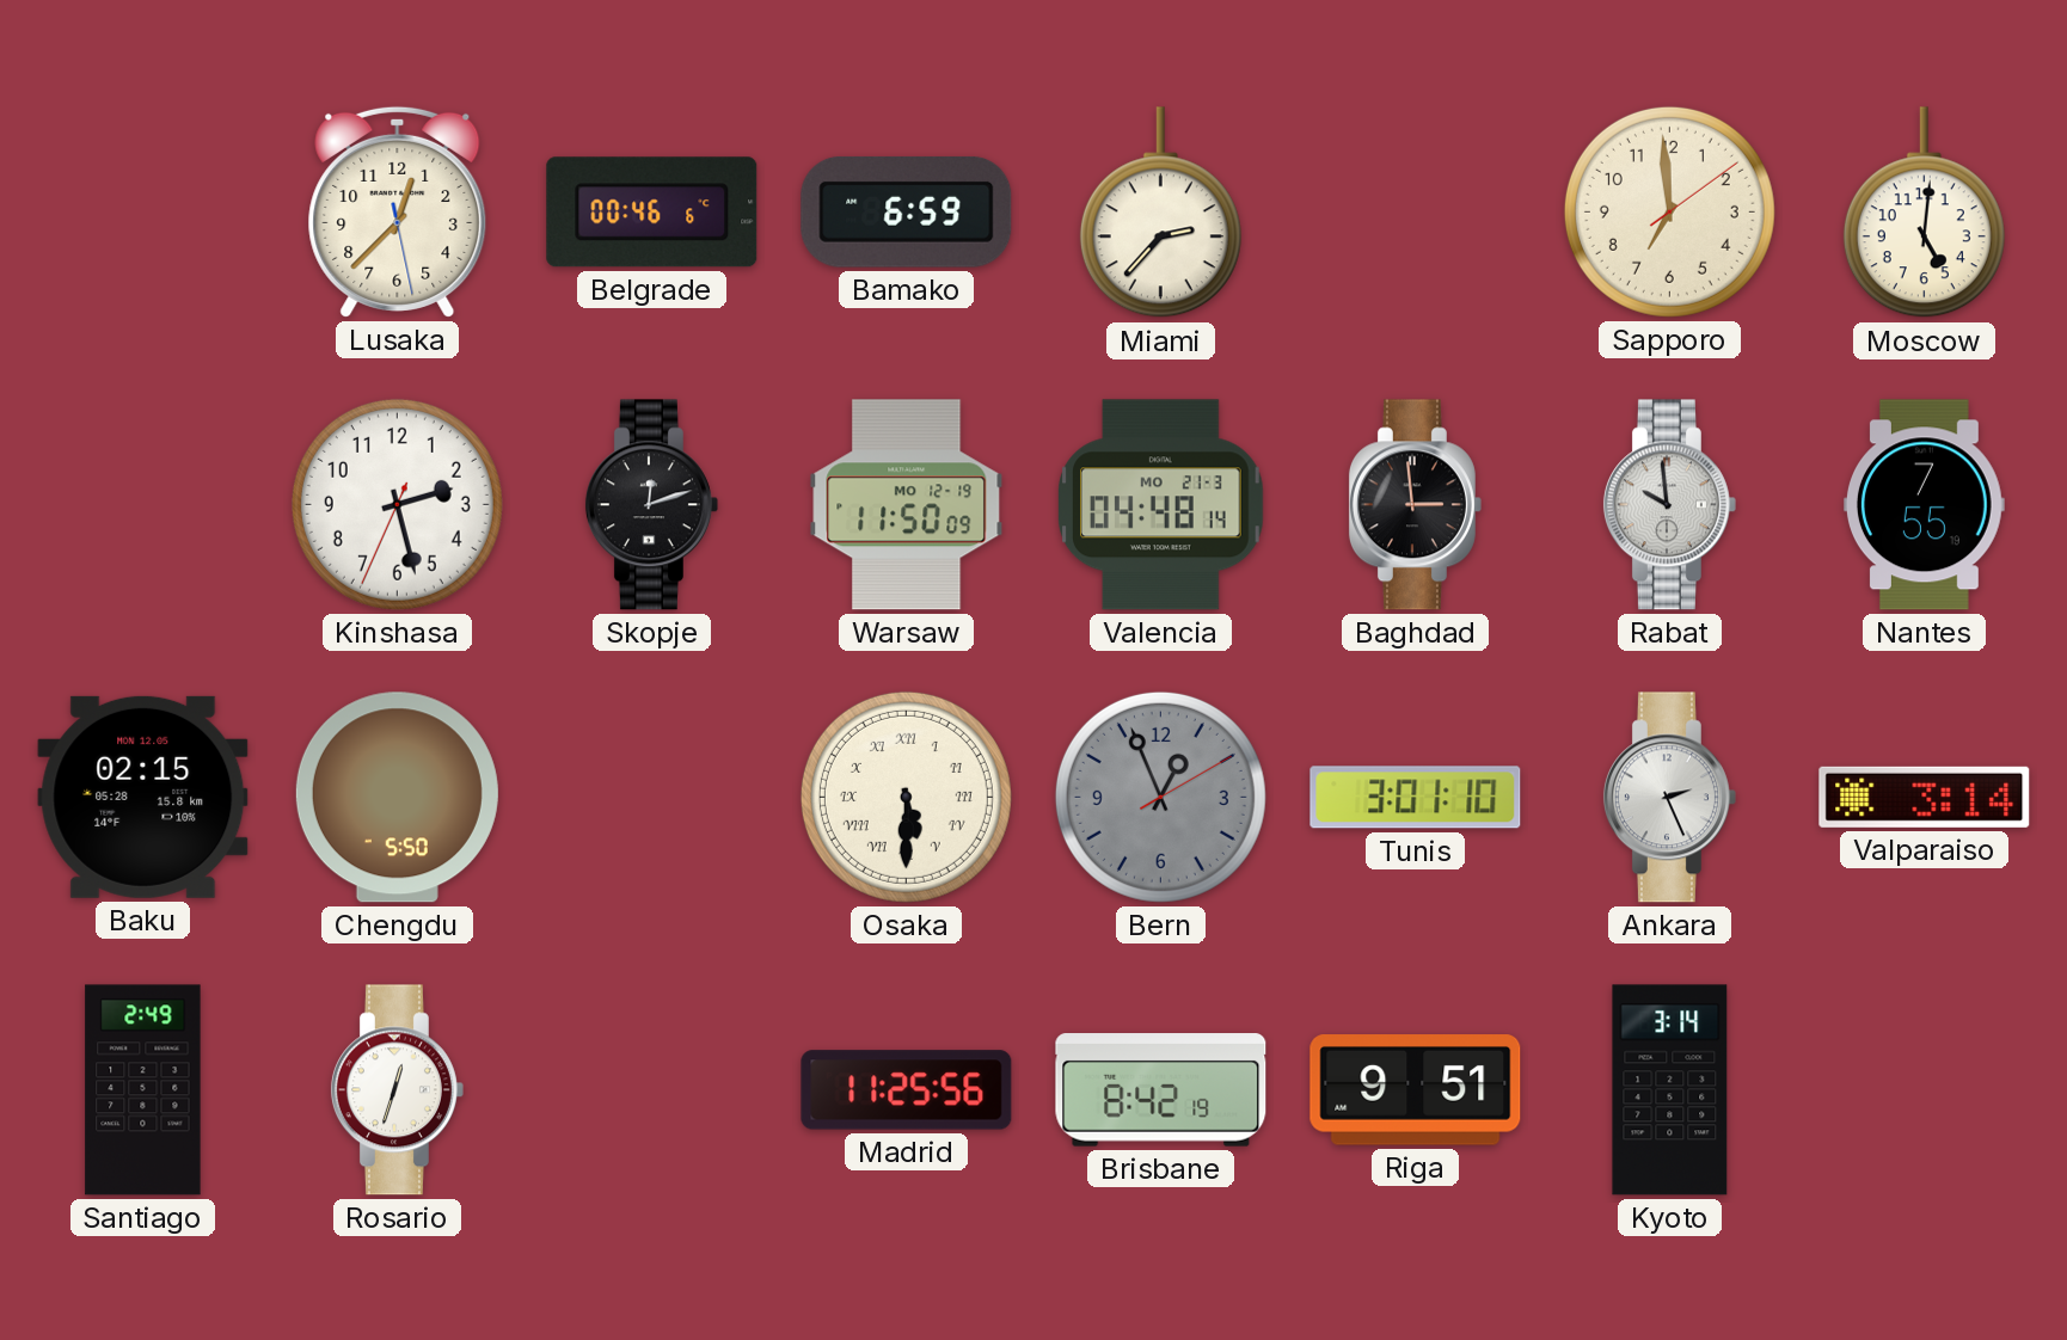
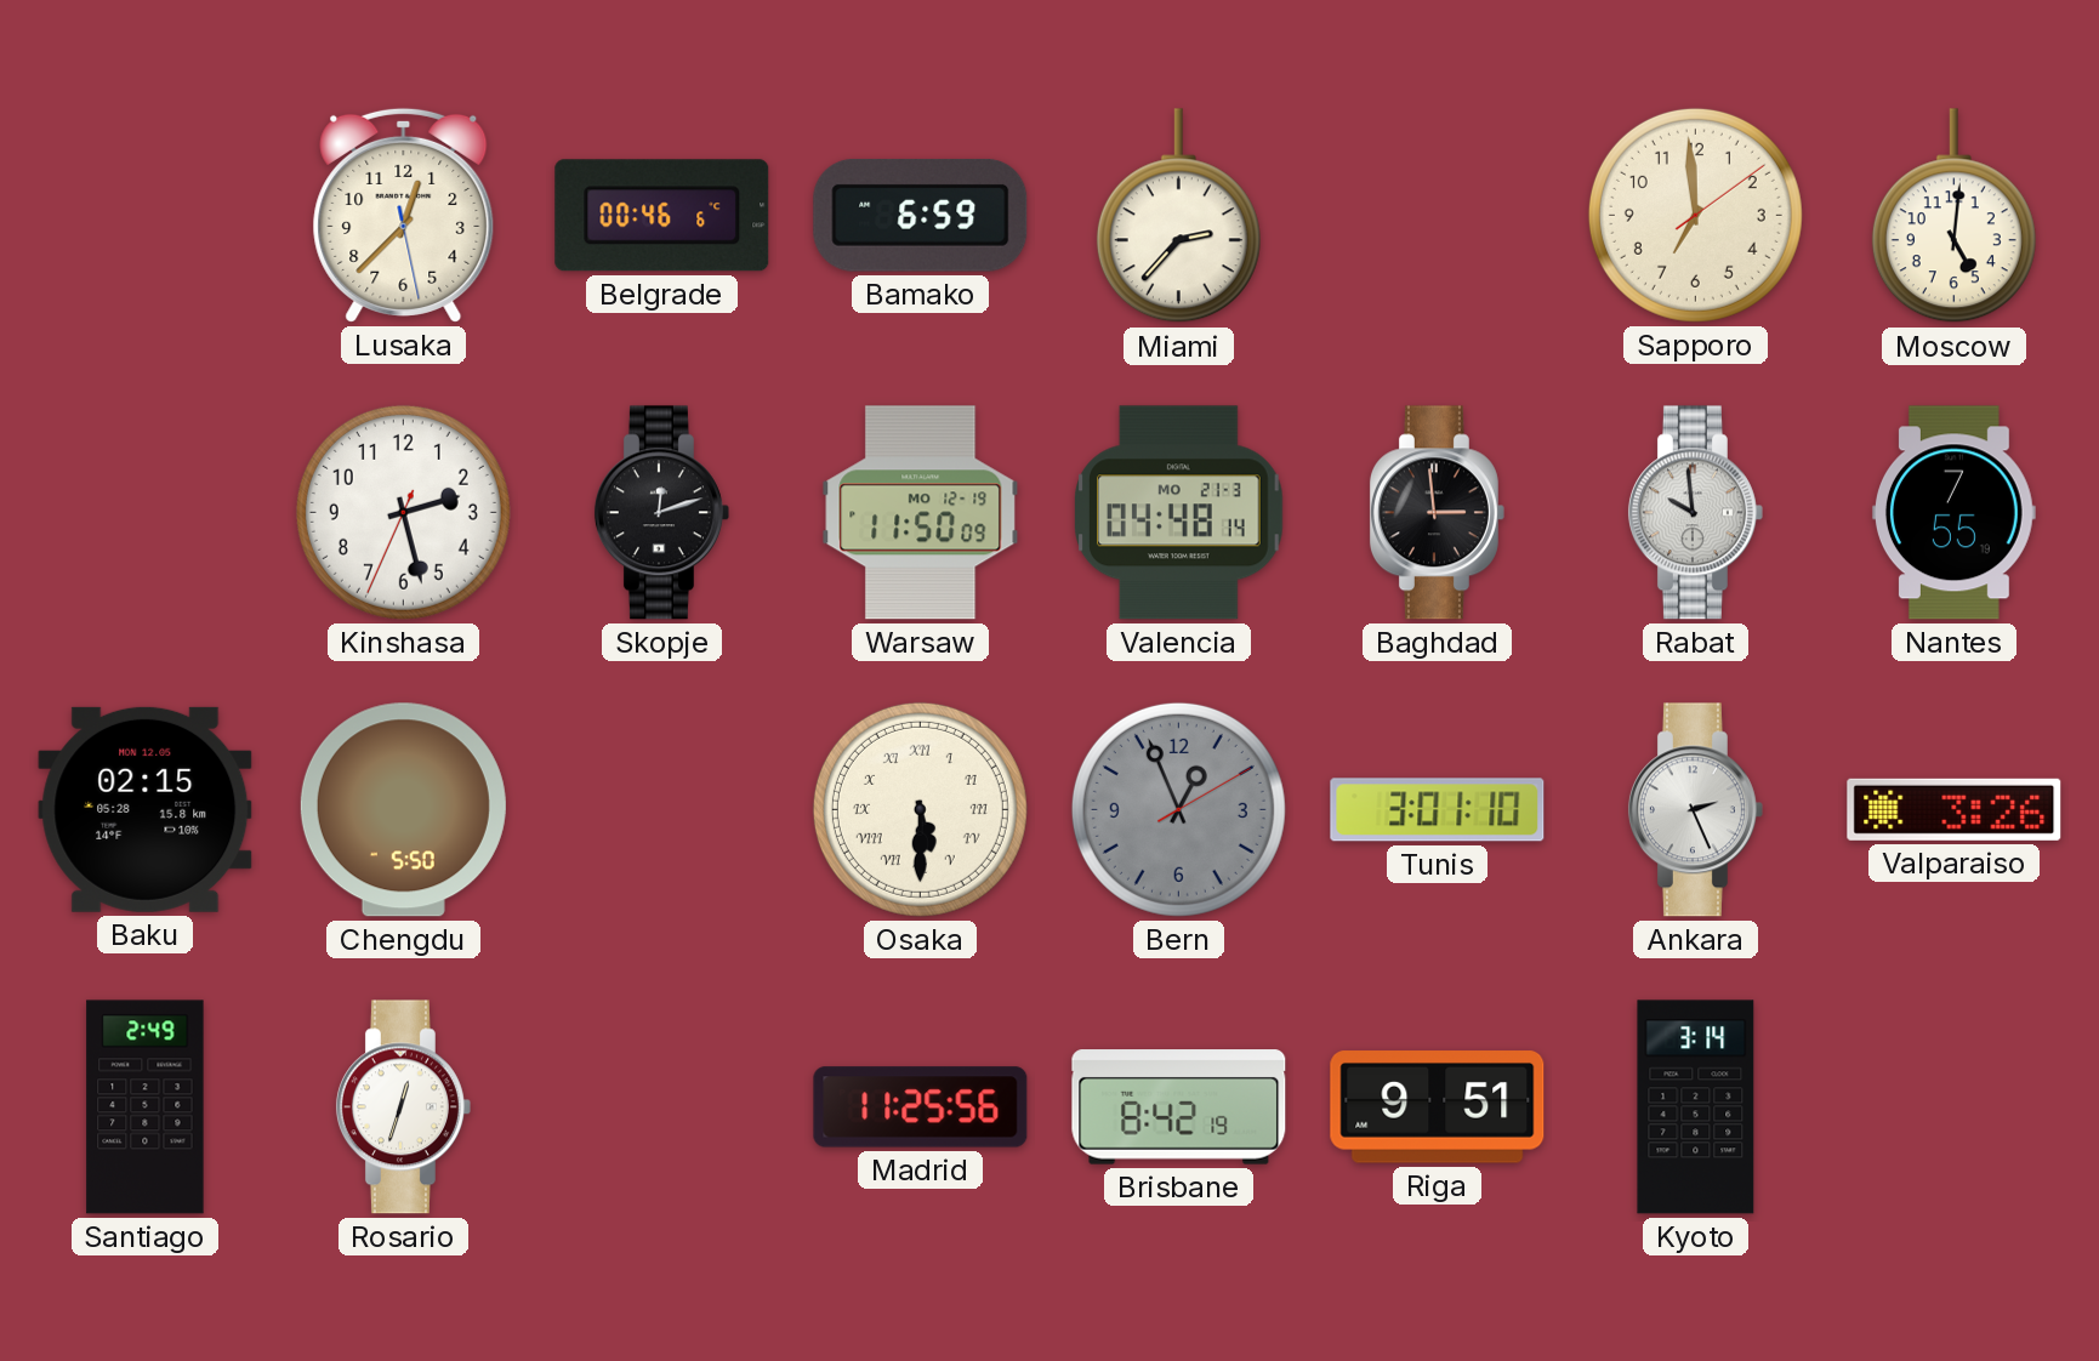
Valparaiso: 3:14 -> 3:26
